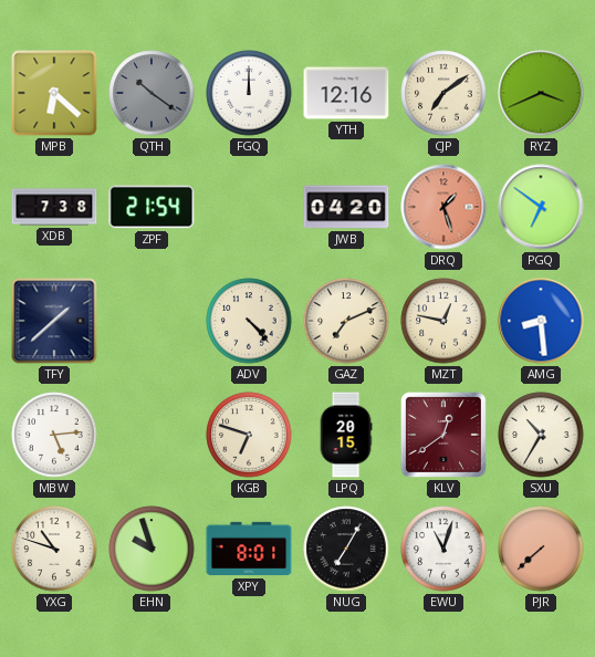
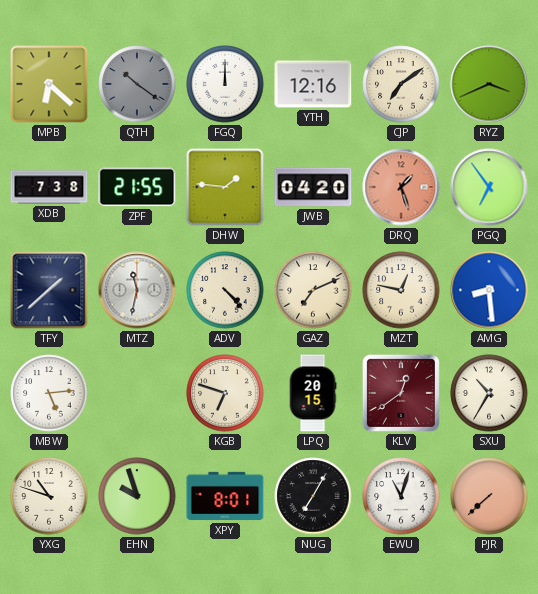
ZPF: 21:54 -> 21:55
DHW: none -> 1:46
PGQ: 6:51 -> 6:54
MTZ: none -> 11:32
